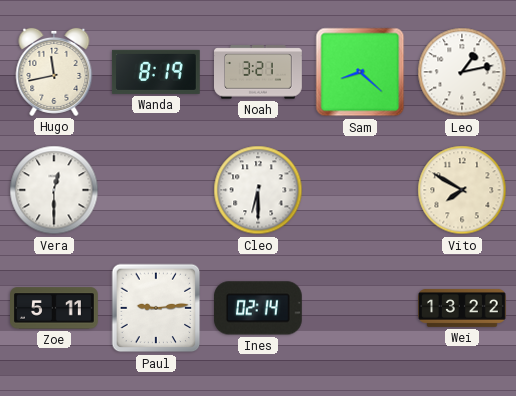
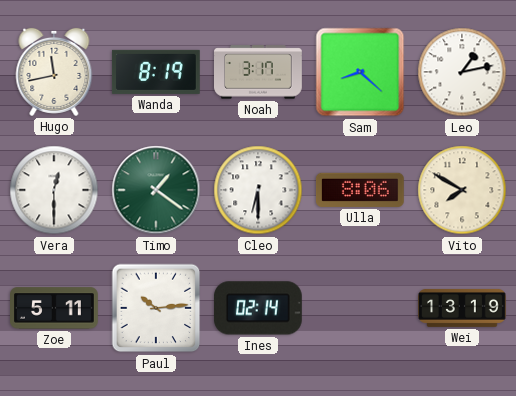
Noah: 3:21 -> 3:17
Timo: none -> 1:21
Ulla: none -> 8:06
Paul: 9:14 -> 10:14
Wei: 13:22 -> 13:19
